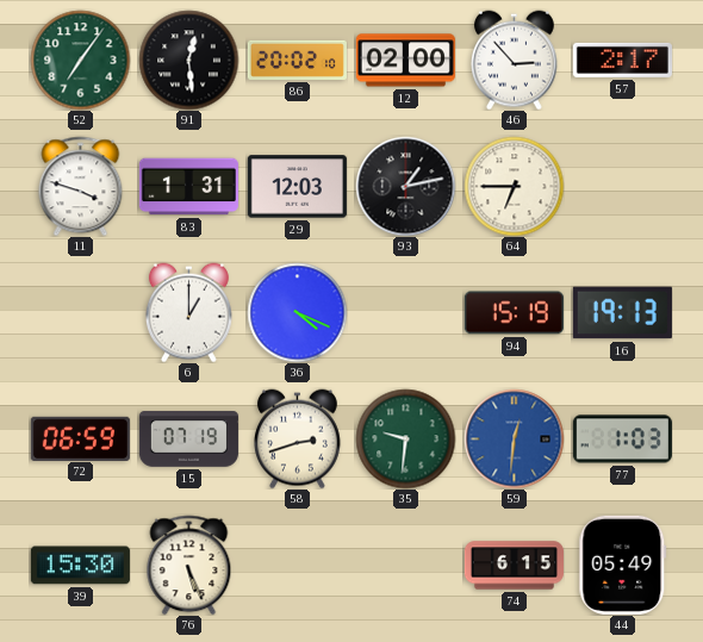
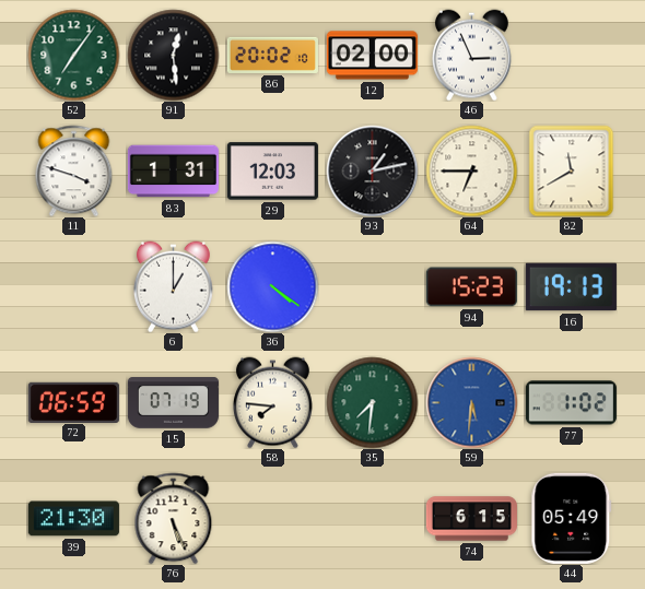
46: 2:53 -> 2:56
57: 2:17 -> none
82: none -> 11:40
36: 4:19 -> 4:21
94: 15:19 -> 15:23
58: 2:42 -> 7:46
35: 9:31 -> 7:31
59: 12:31 -> 5:31
77: 1:03 -> 1:02
39: 15:30 -> 21:30
